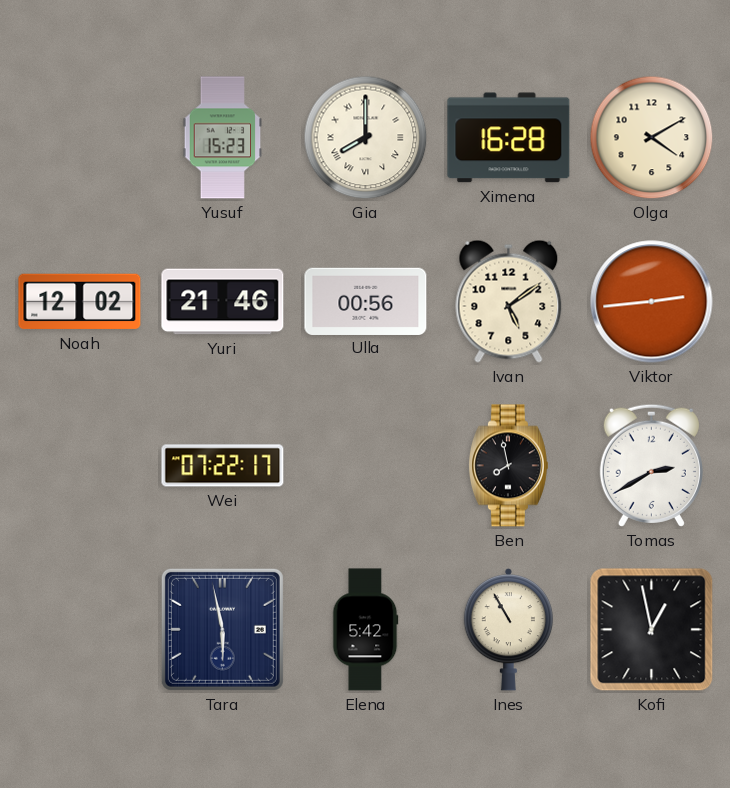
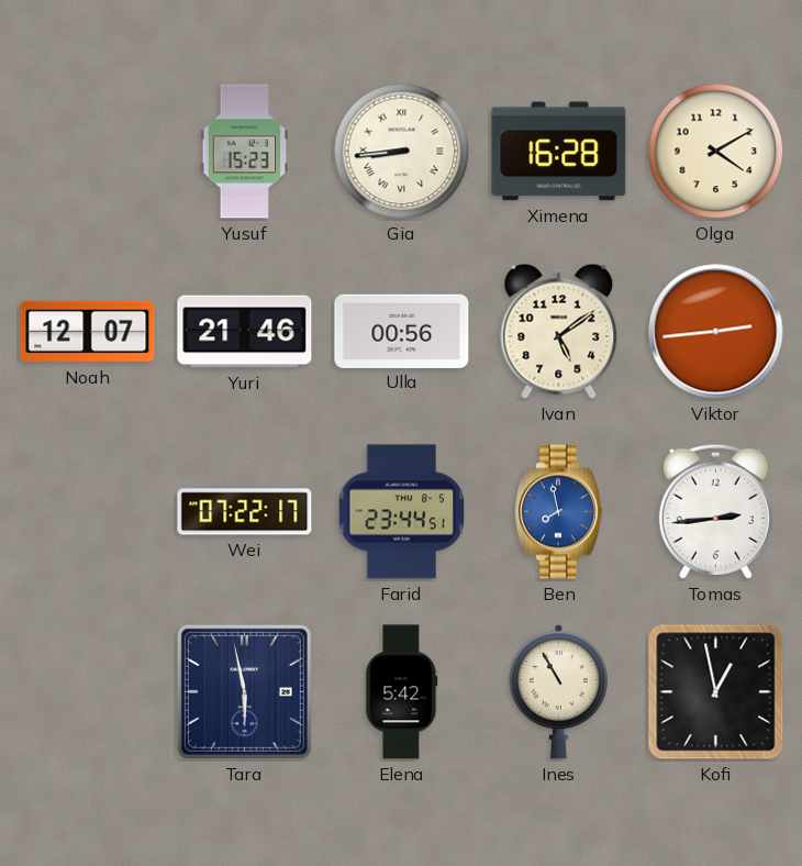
Gia: 8:00 -> 8:44
Noah: 12:02 -> 12:07
Farid: none -> 23:44
Ben dial: black -> blue
Tomas: 2:40 -> 2:44
